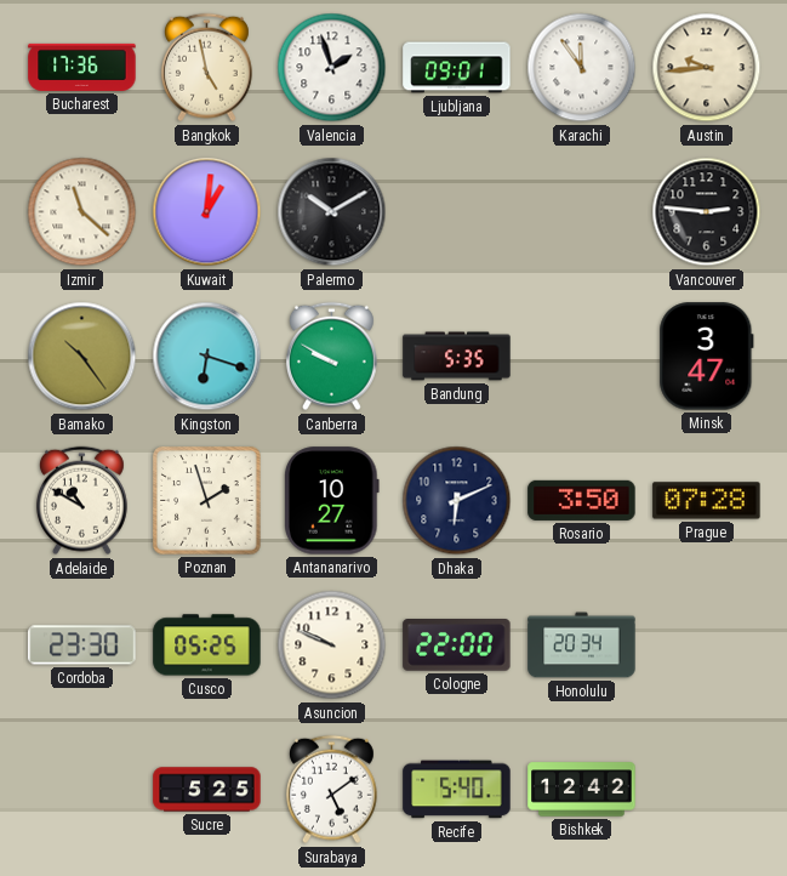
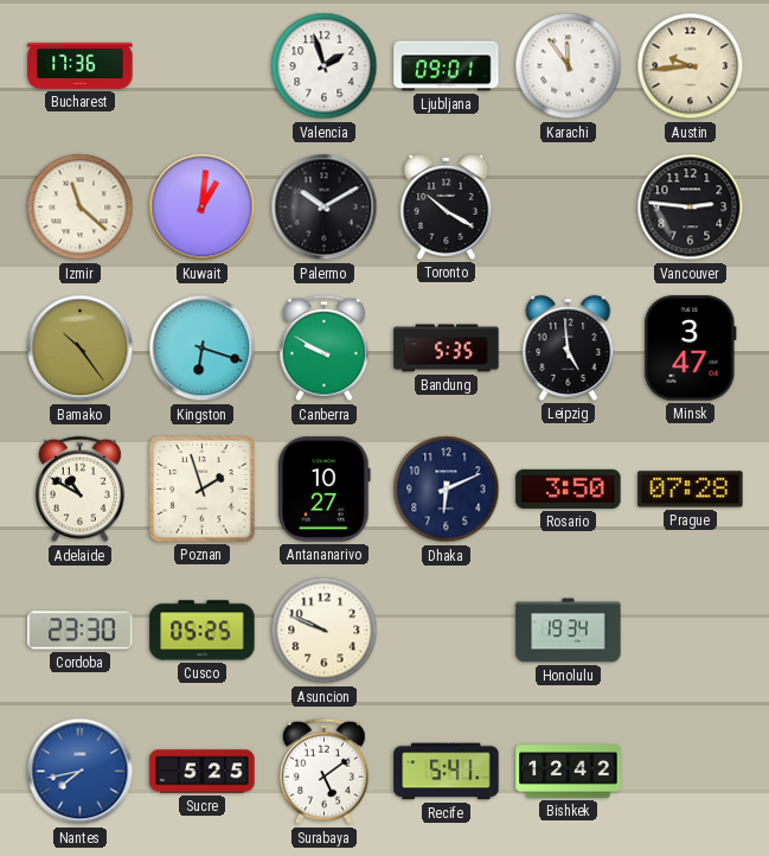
Bangkok: 4:58 -> none
Toronto: none -> 10:20
Leipzig: none -> 4:59
Cologne: 22:00 -> none
Honolulu: 20:34 -> 19:34
Nantes: none -> 7:43
Recife: 5:40 -> 5:41
